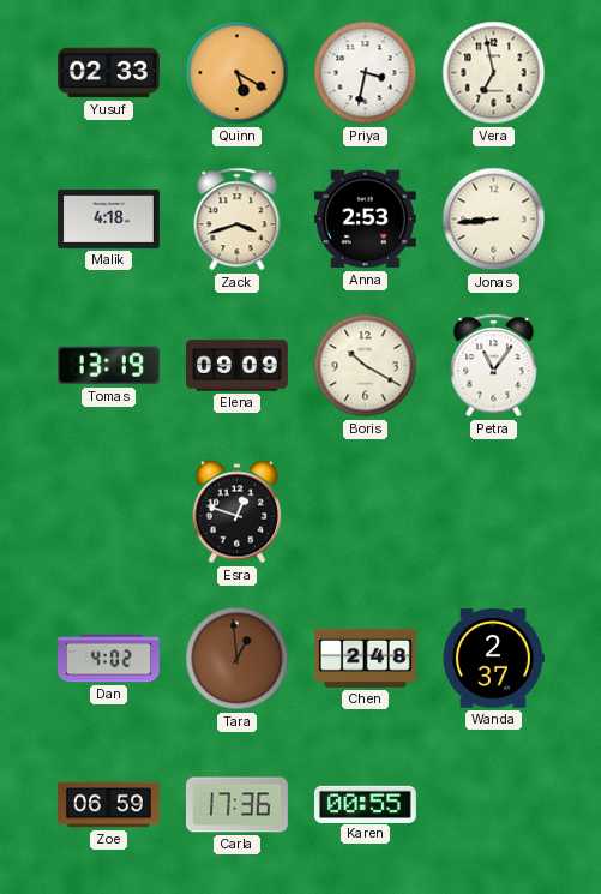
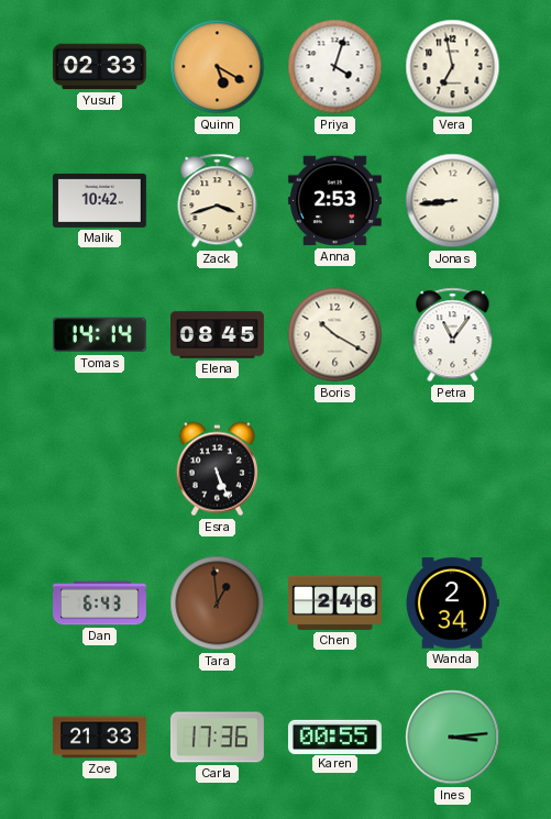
Priya: 3:32 -> 4:03
Malik: 4:18 -> 10:42
Tomas: 13:19 -> 14:14
Elena: 09:09 -> 08:45
Esra: 12:48 -> 5:26
Dan: 4:02 -> 6:43
Wanda: 2:37 -> 2:34
Zoe: 06:59 -> 21:33
Ines: none -> 3:14
